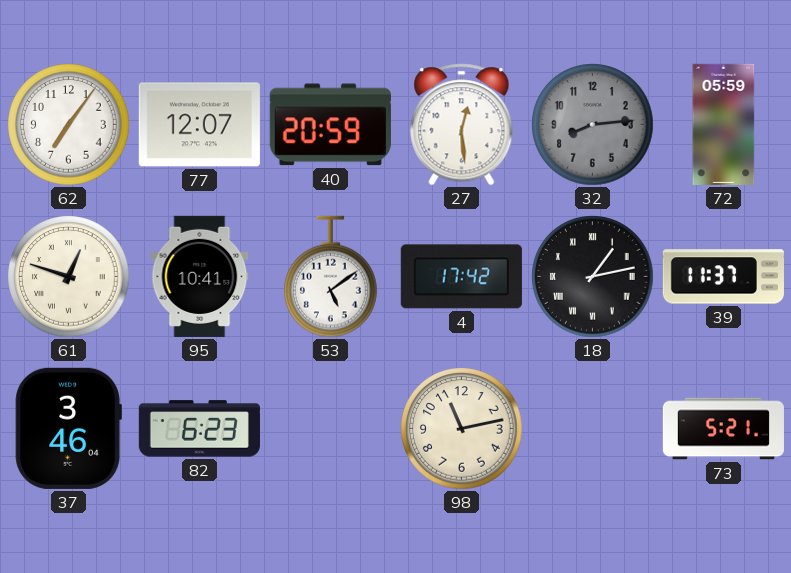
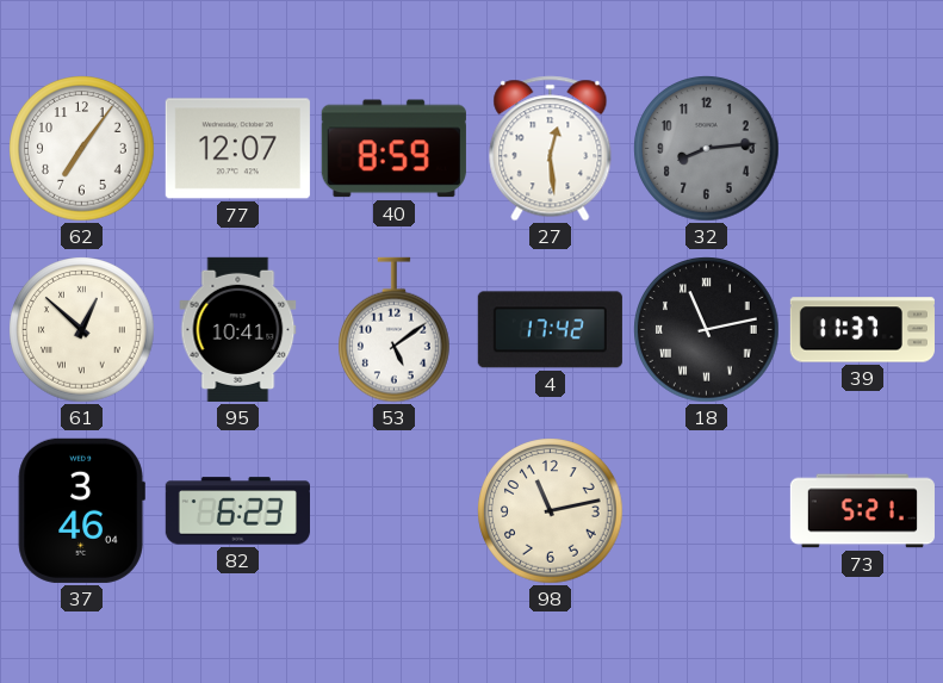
40: 20:59 -> 8:59
72: 05:59 -> none
61: 12:48 -> 12:52
18: 1:13 -> 11:13
